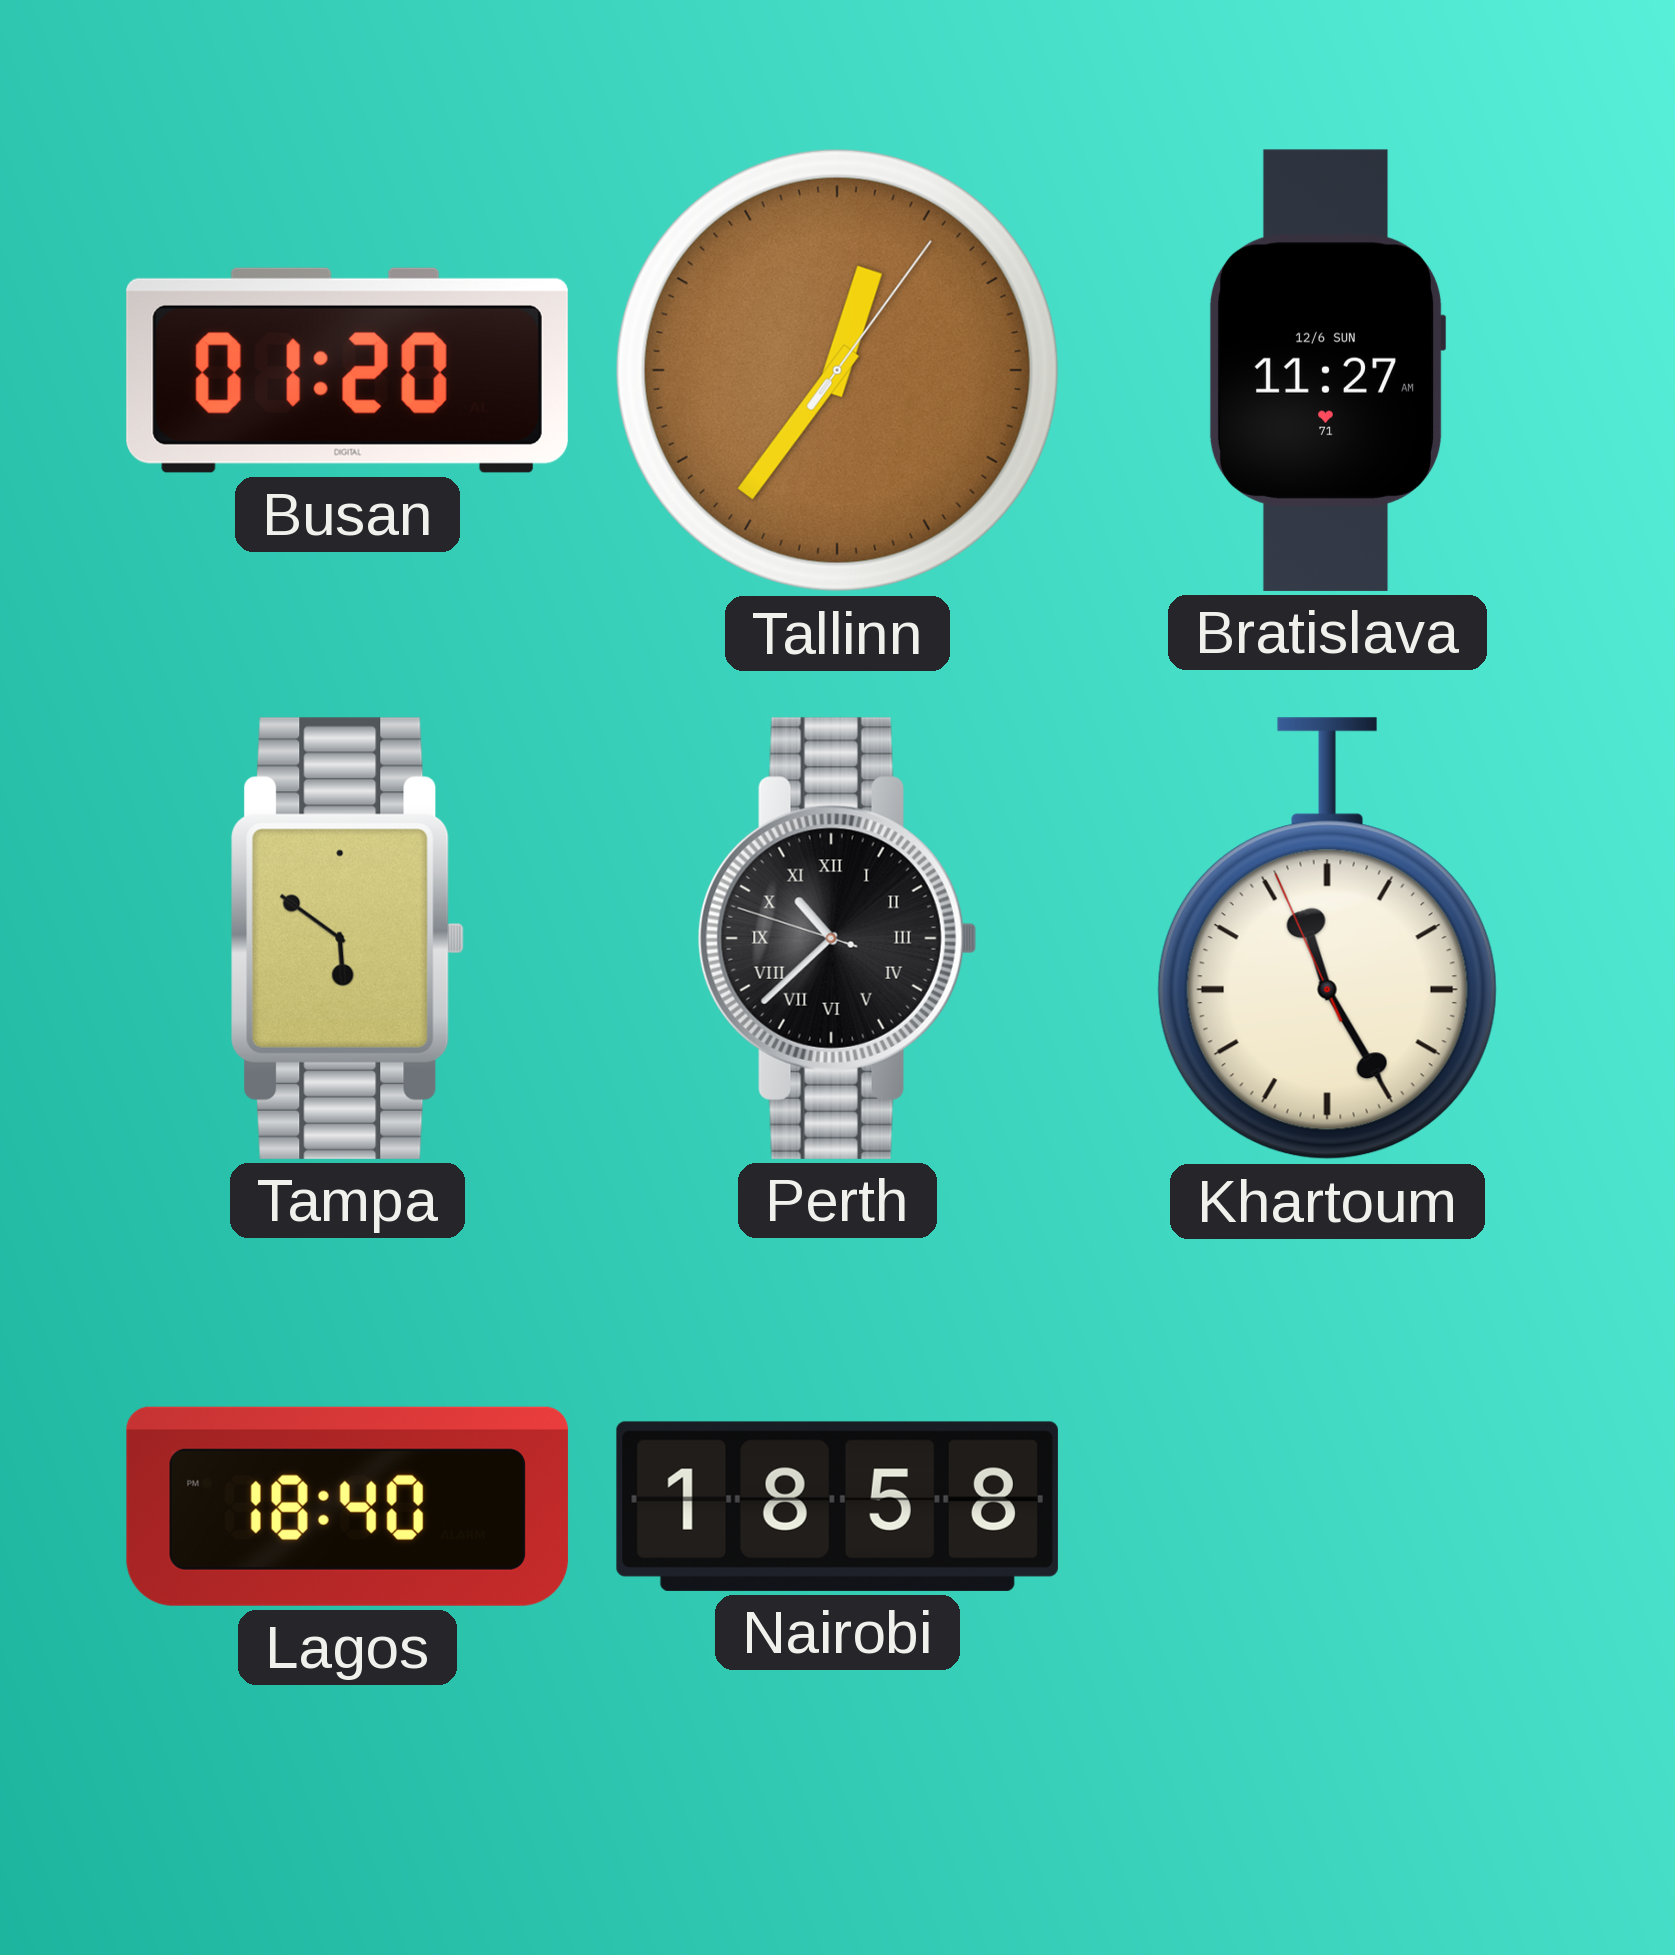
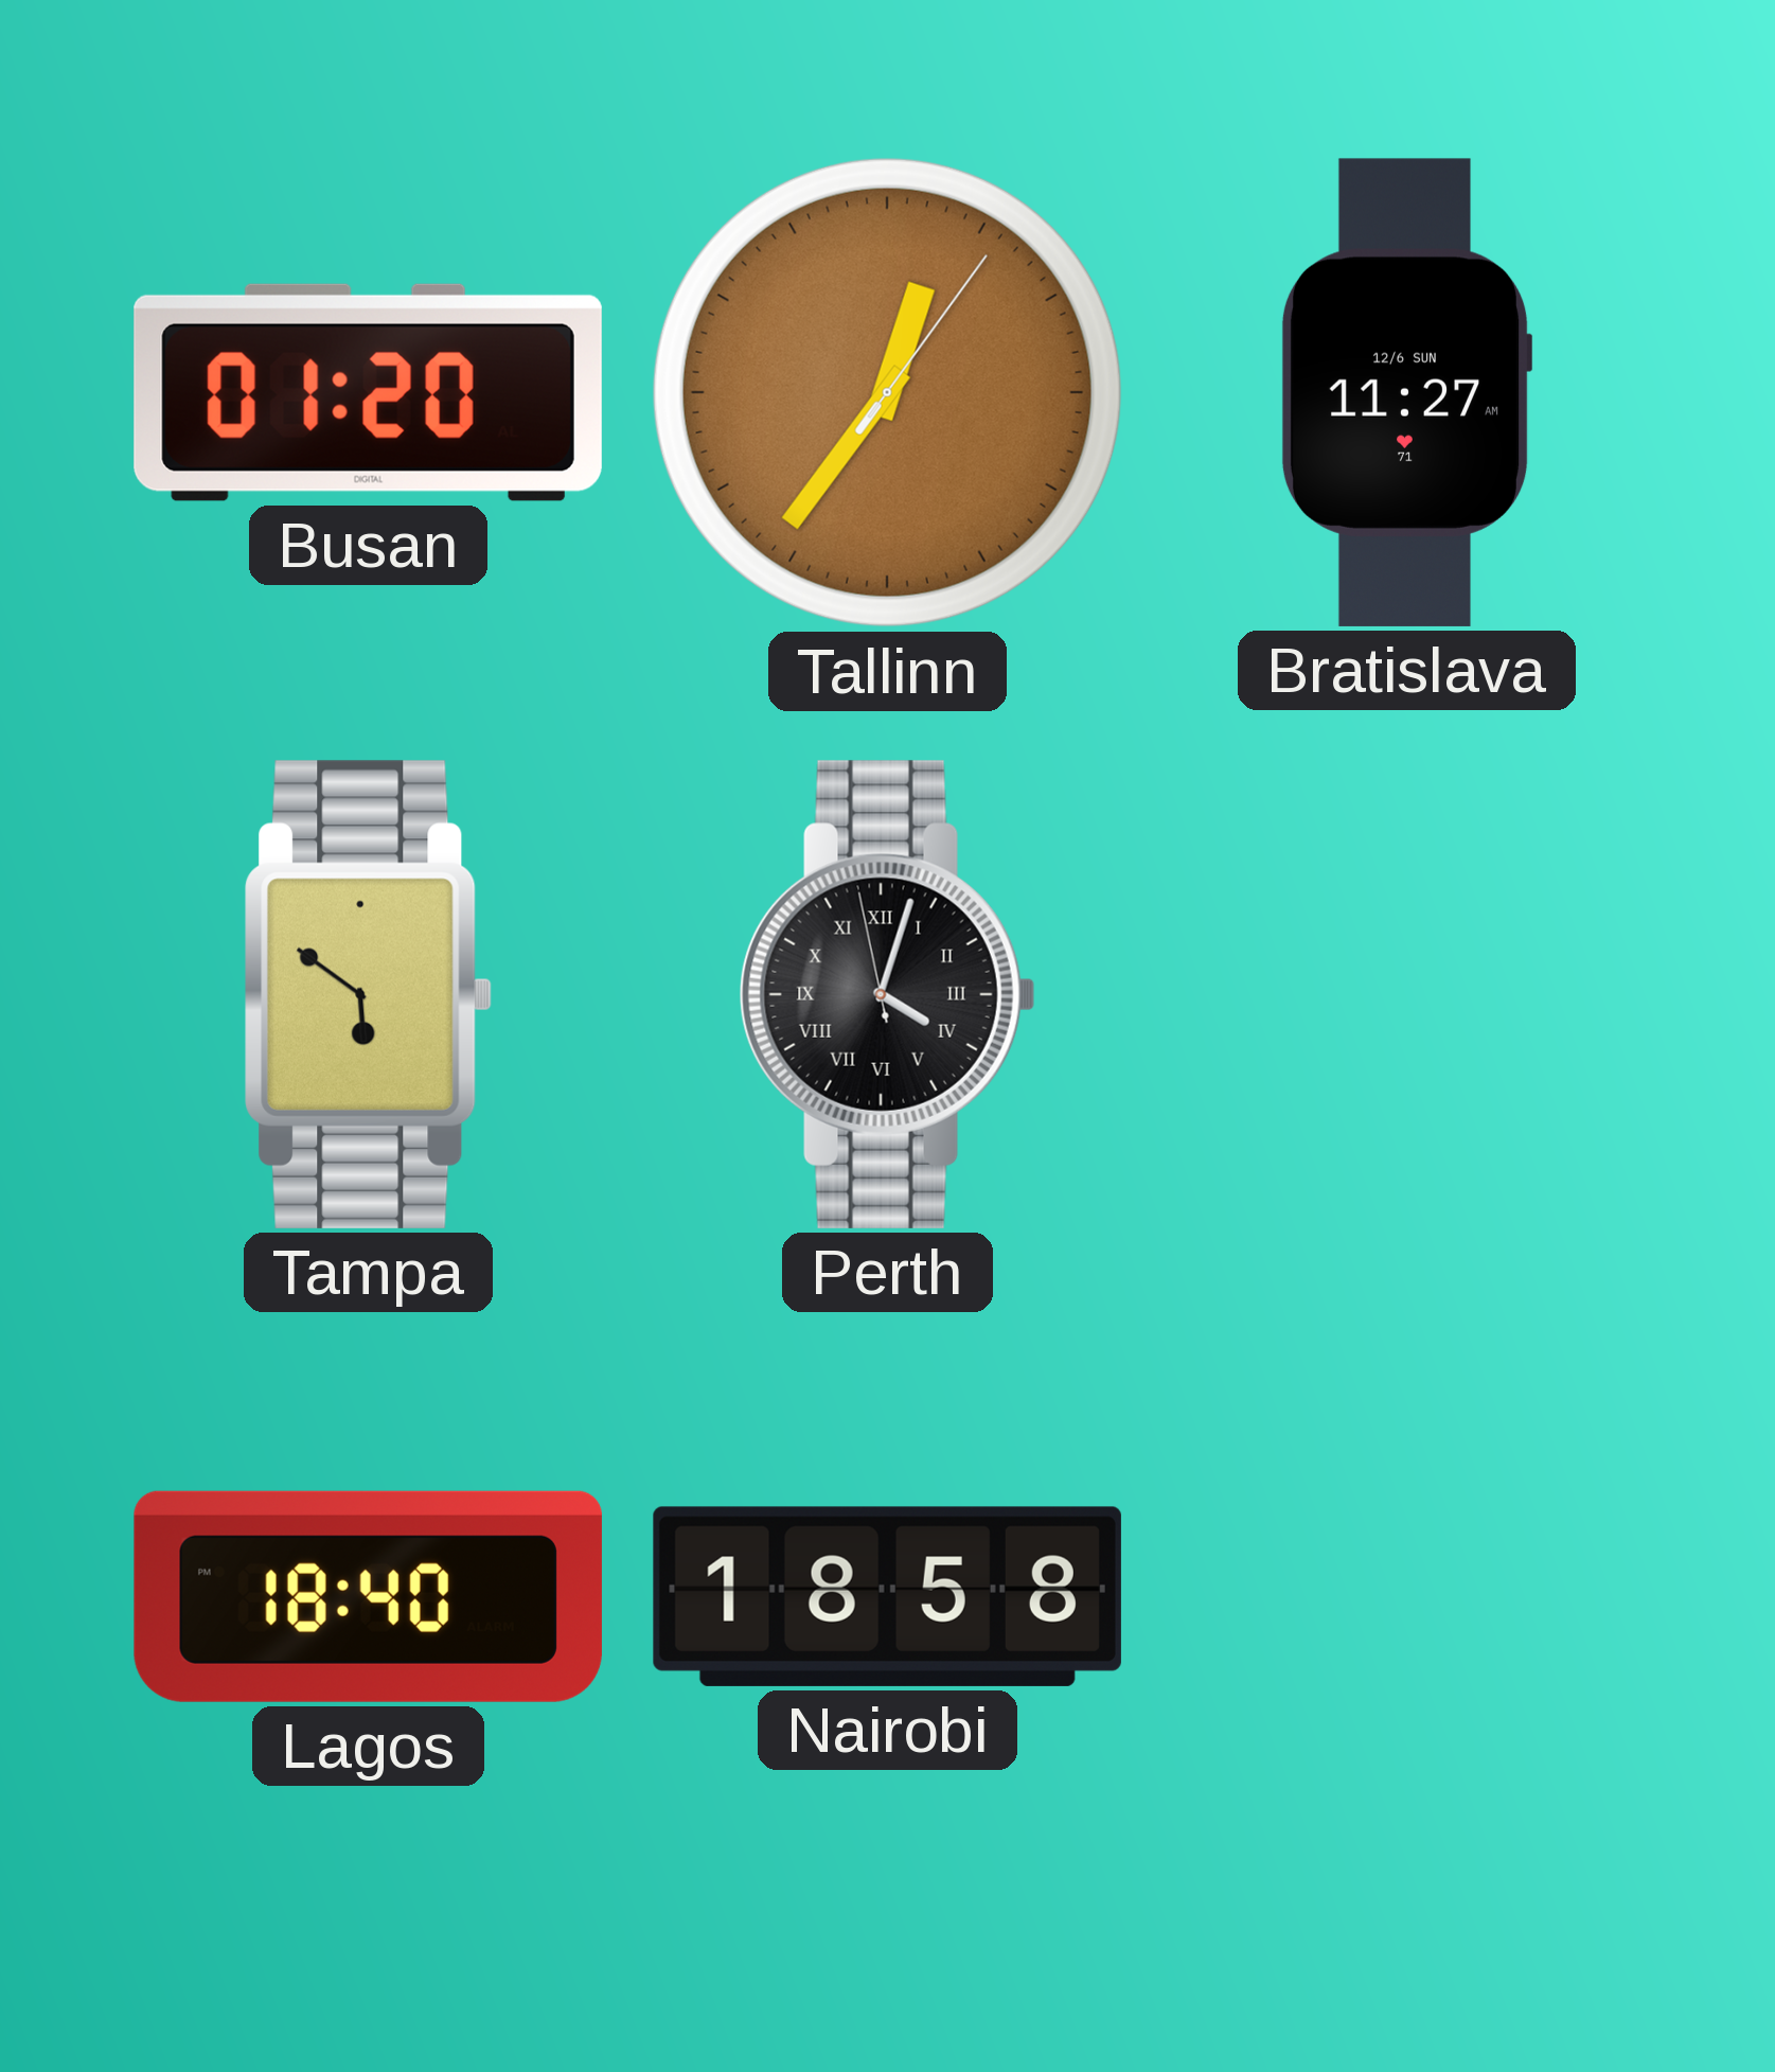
Perth: 10:37 -> 4:02
Khartoum: 11:24 -> none
